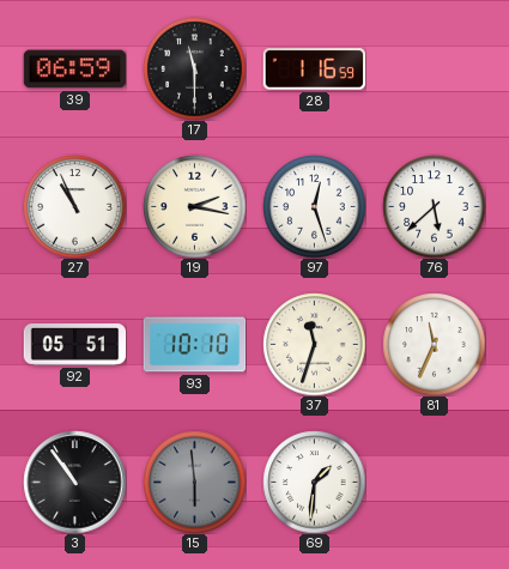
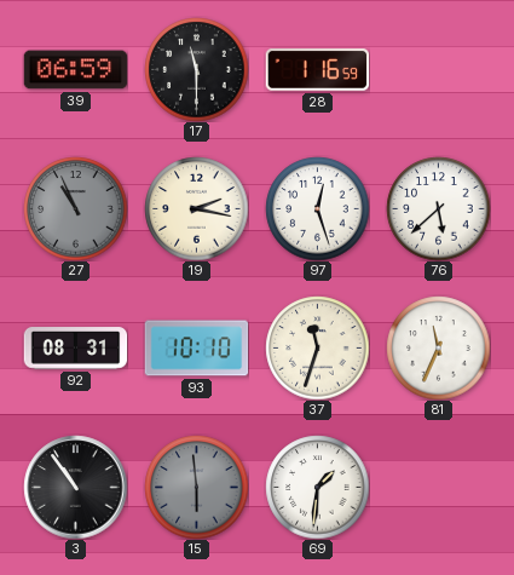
27 dial: white -> grey
92: 05:51 -> 08:31
